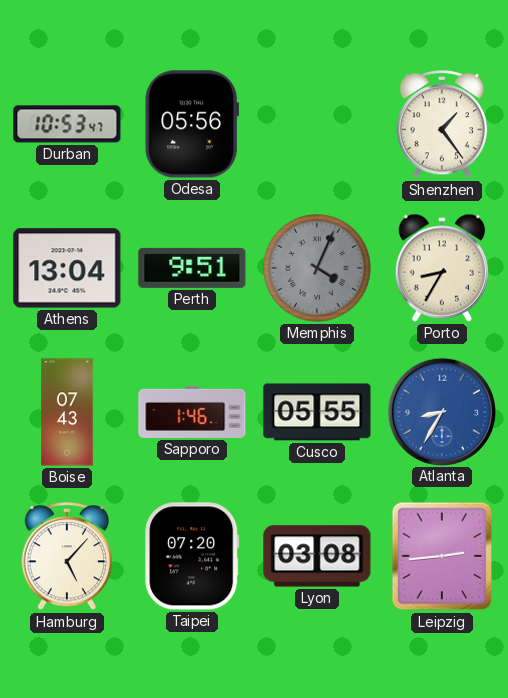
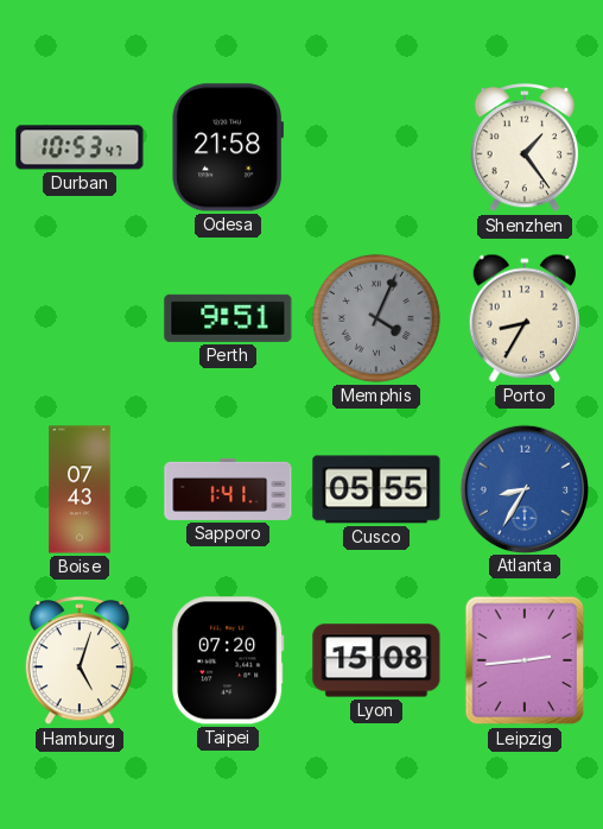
Odesa: 05:56 -> 21:58
Athens: 13:04 -> none
Sapporo: 1:46 -> 1:41
Hamburg: 5:07 -> 5:03
Lyon: 03:08 -> 15:08
